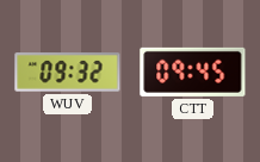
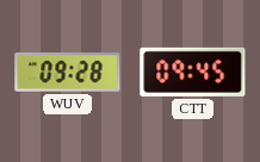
WUV: 09:32 -> 09:28
